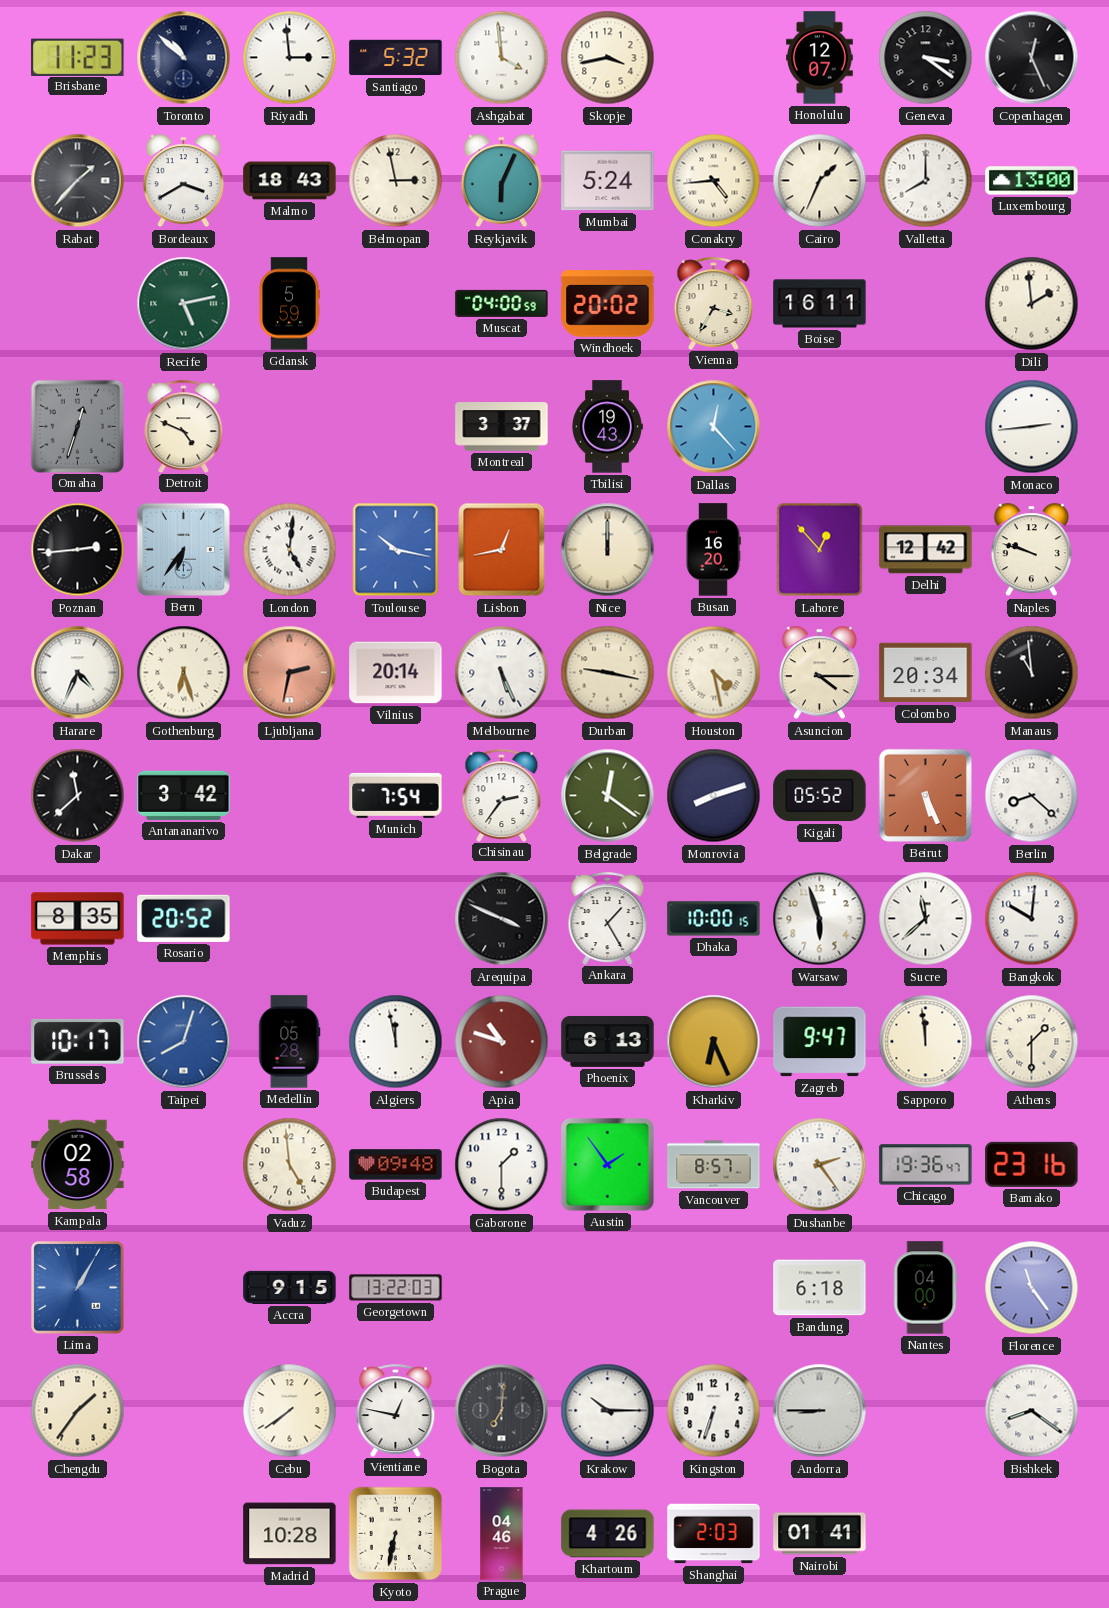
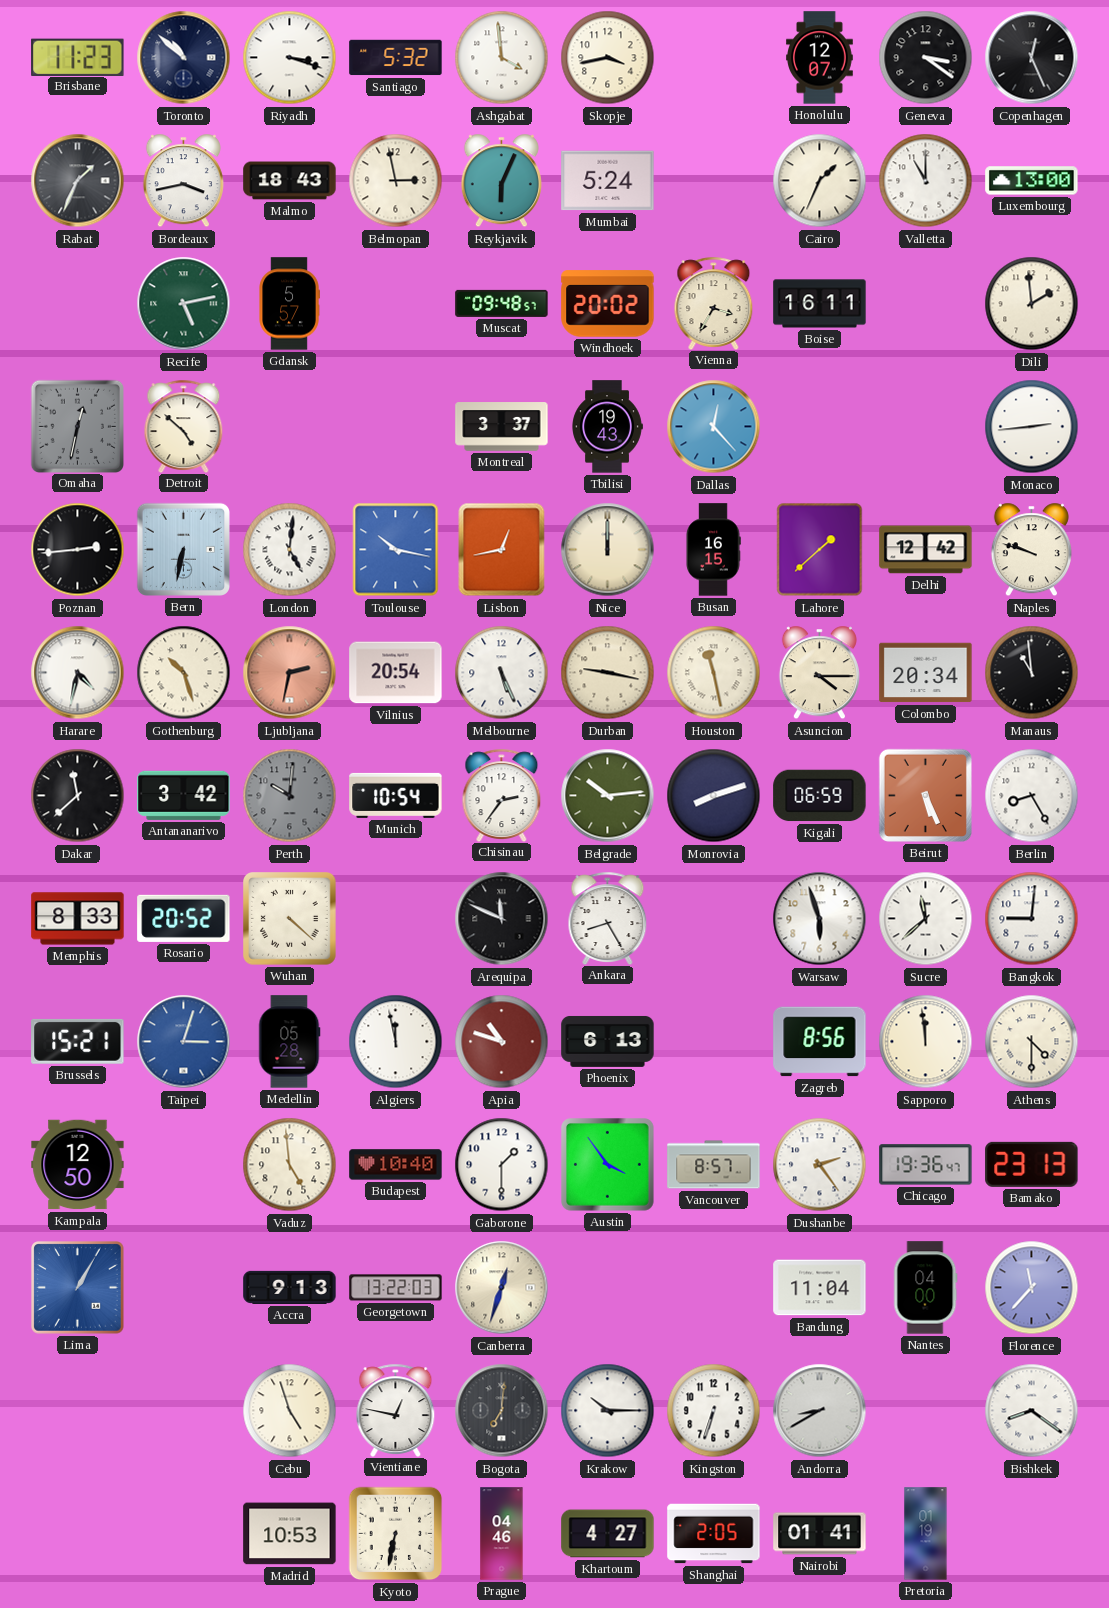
Riyadh: 2:59 -> 3:18
Rabat: 1:37 -> 1:34
Bordeaux: 3:40 -> 3:43
Conakry: 4:44 -> none
Valletta: 8:00 -> 11:00
Gdansk: 5:59 -> 5:57
Muscat: 04:00 -> 09:48
Omaha: 12:33 -> 12:32
Detroit: 4:49 -> 4:52
Bern: 6:36 -> 6:32
Busan: 16:20 -> 16:15
Lahore: 12:53 -> 1:38
Harare: 4:34 -> 4:32
Gothenburg: 6:27 -> 10:27
Vilnius: 20:14 -> 20:54
Houston: 4:28 -> 11:28
Perth: none -> 10:01
Munich: 7:54 -> 10:54
Belgrade: 12:21 -> 10:14
Kigali: 05:52 -> 06:59
Berlin: 8:22 -> 8:25
Memphis: 8:35 -> 8:33
Wuhan: none -> 4:22
Arequipa: 3:49 -> 11:49
Ankara: 1:25 -> 8:25
Dhaka: 10:00 -> none
Bangkok: 10:01 -> 9:01
Brussels: 10:17 -> 15:21
Taipei: 8:03 -> 3:03
Kharkiv: 6:26 -> none
Zagreb: 9:47 -> 8:56
Athens: 1:30 -> 4:30
Kampala: 02:58 -> 12:50
Budapest: 09:48 -> 10:40
Austin: 1:54 -> 3:54
Bamako: 23:16 -> 23:13
Accra: 9:15 -> 9:13
Canberra: none -> 12:33
Bandung: 6:18 -> 11:04
Florence: 11:24 -> 11:37
Chengdu: 1:36 -> none
Cebu: 7:39 -> 4:57
Andorra: 8:45 -> 8:40
Madrid: 10:28 -> 10:53
Khartoum: 4:26 -> 4:27
Shanghai: 2:03 -> 2:05
Pretoria: none -> 01:19
